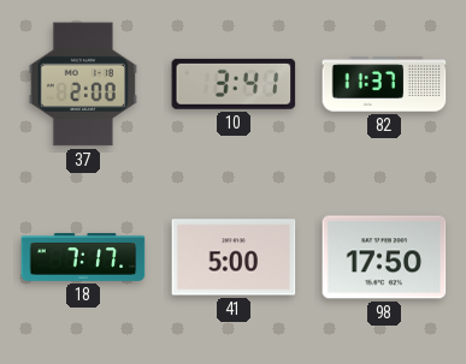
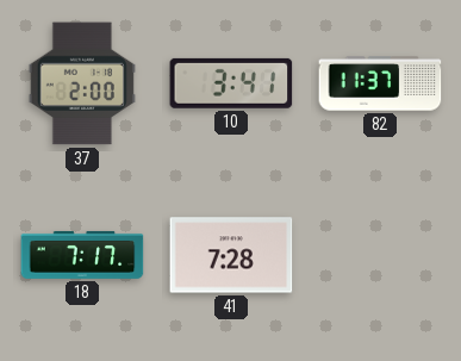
41: 5:00 -> 7:28
98: 17:50 -> none
